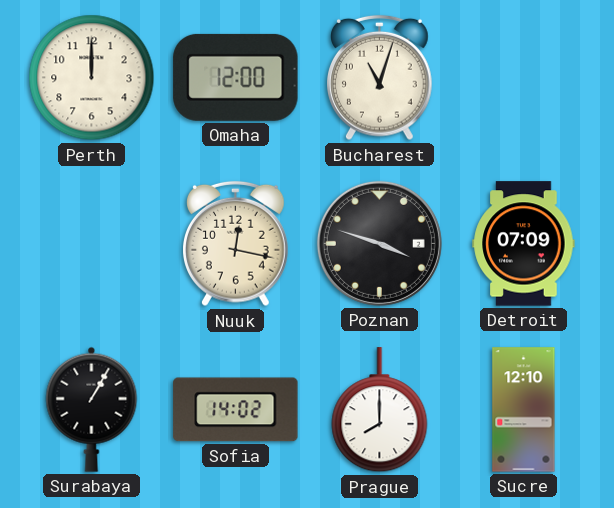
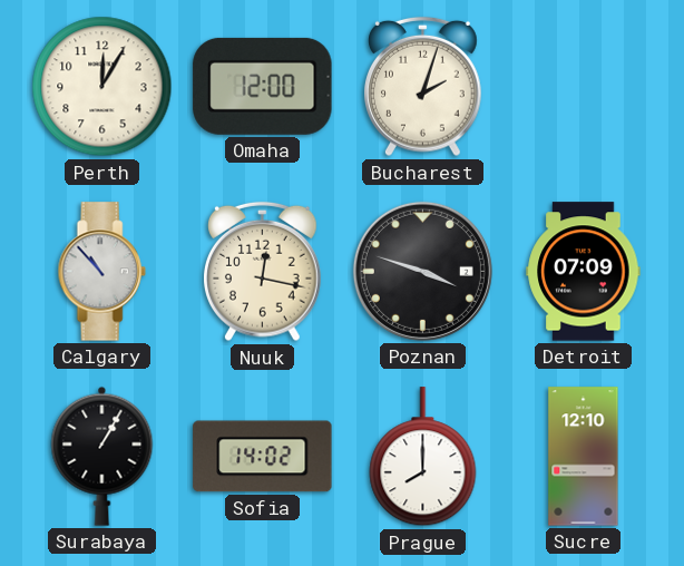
Perth: 12:00 -> 12:05
Bucharest: 11:03 -> 2:03
Calgary: none -> 10:53
